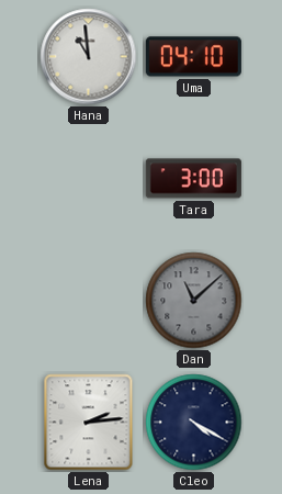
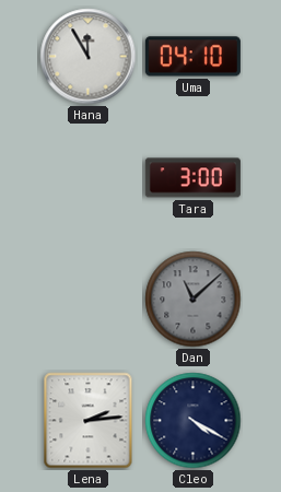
Hana: 10:59 -> 11:55
